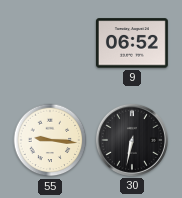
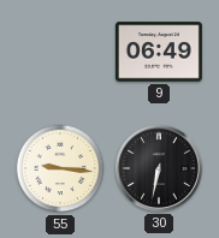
9: 06:52 -> 06:49
